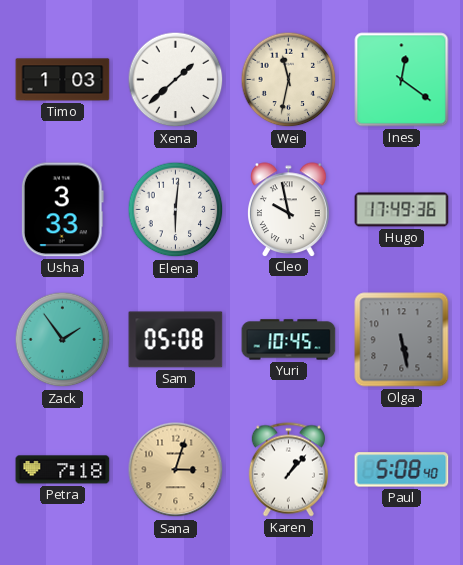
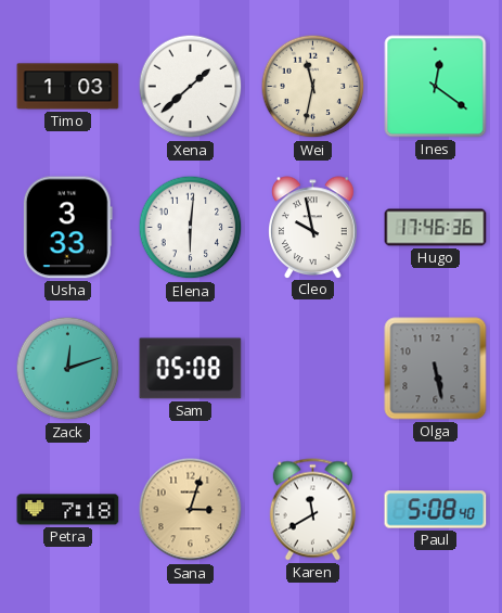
Hugo: 17:49 -> 17:46
Zack: 1:54 -> 12:12
Yuri: 10:45 -> none
Karen: 1:07 -> 11:40
